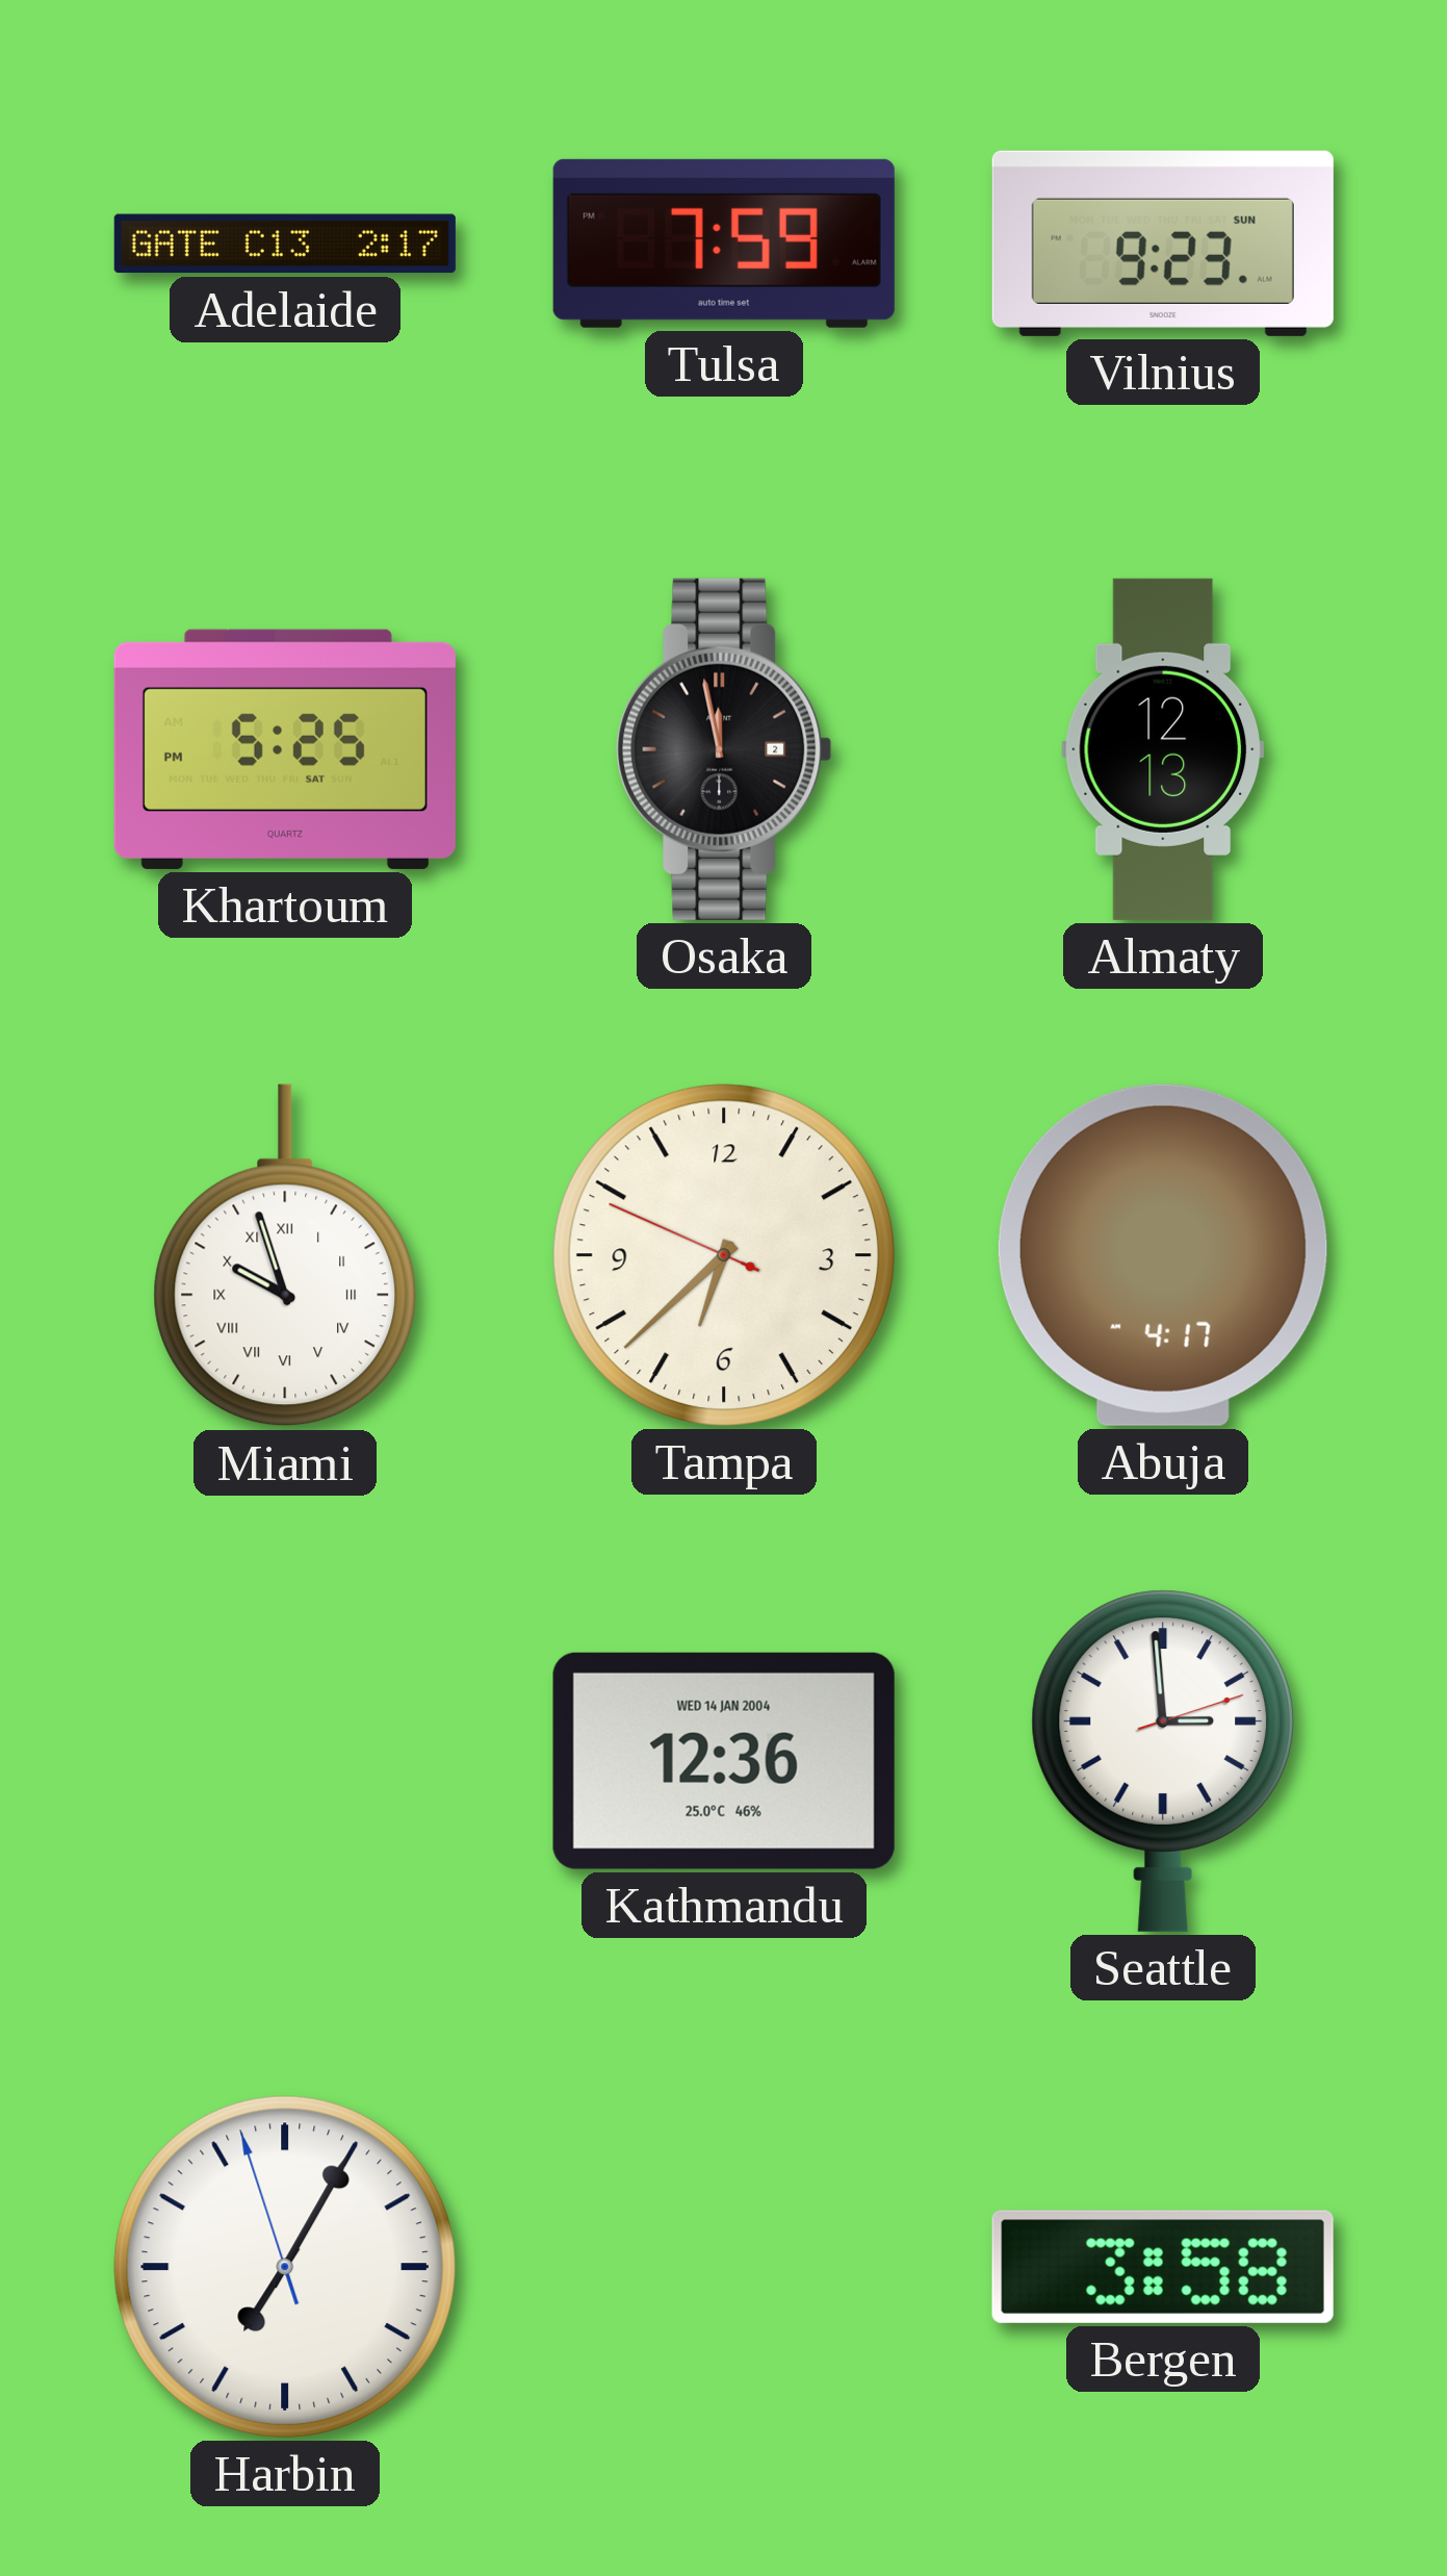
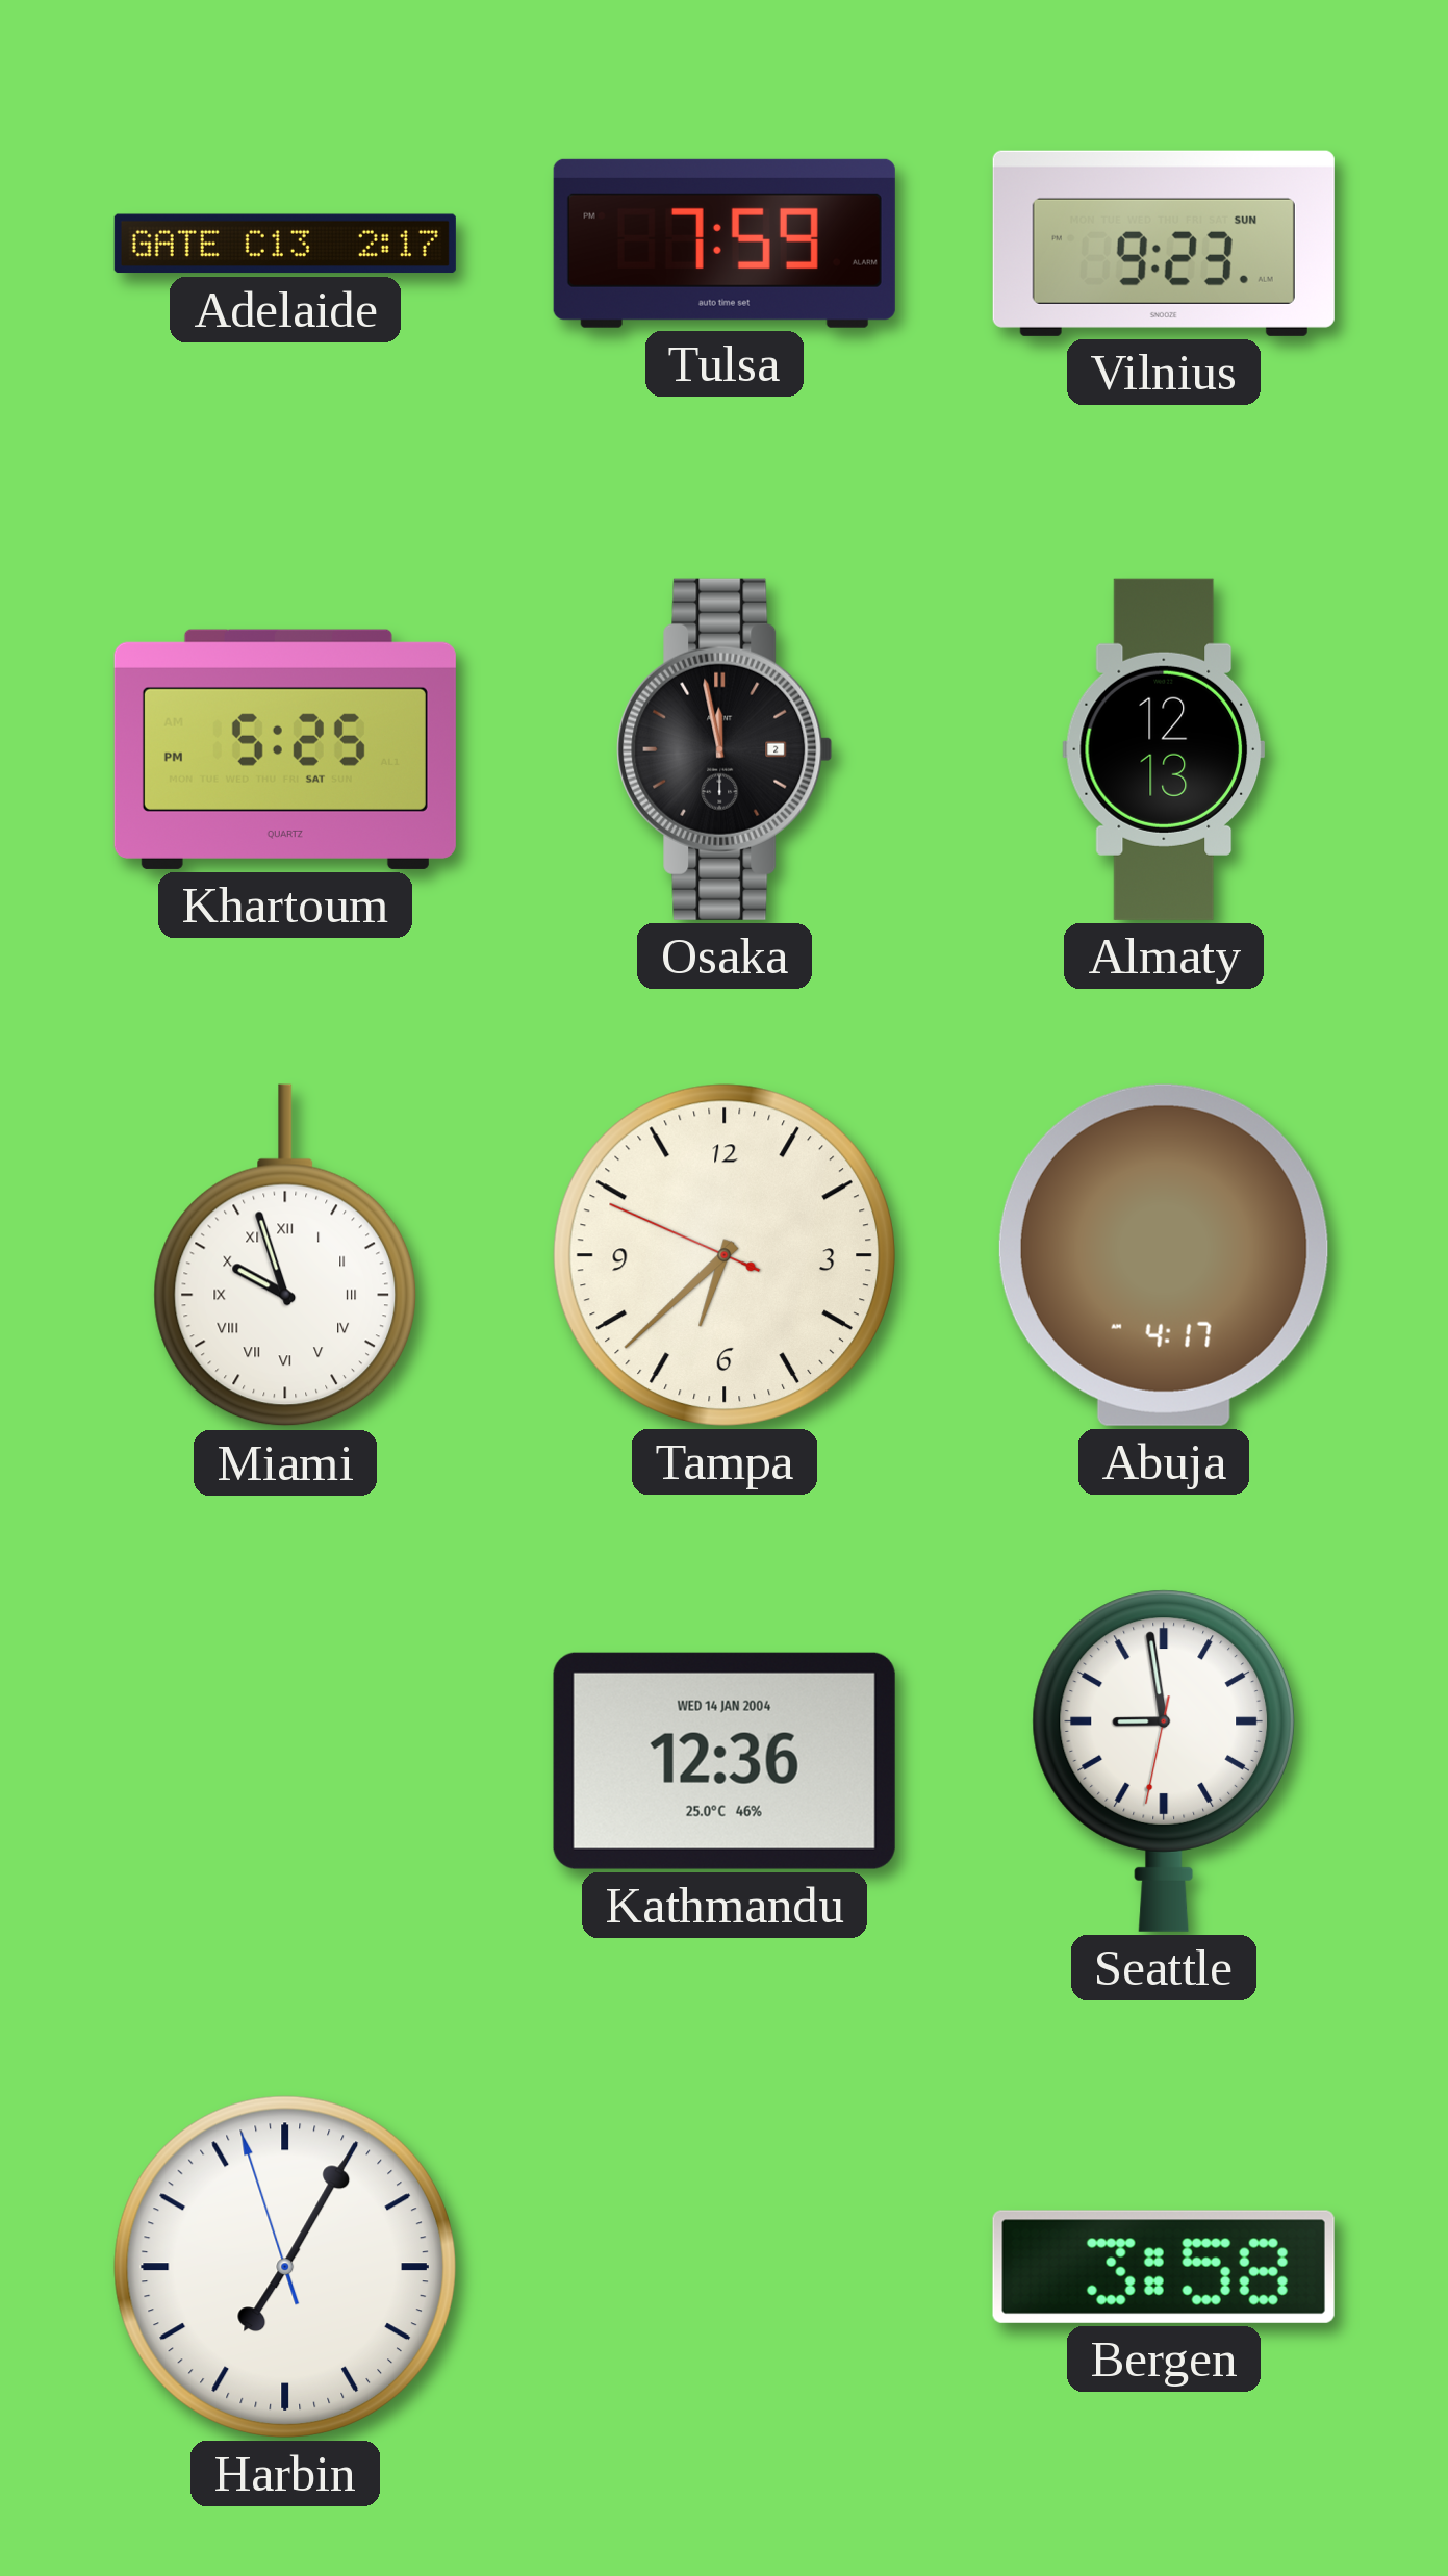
Seattle: 2:59 -> 8:58
